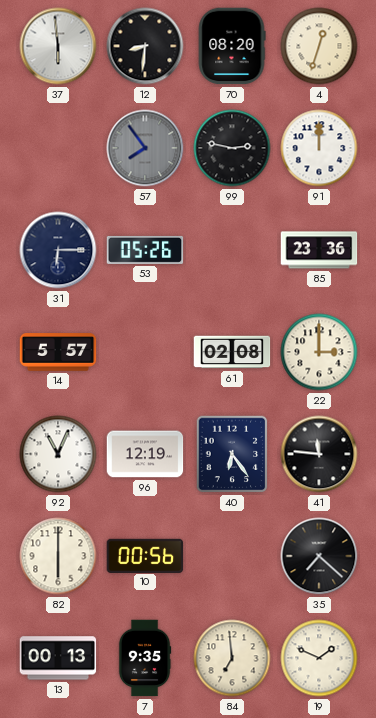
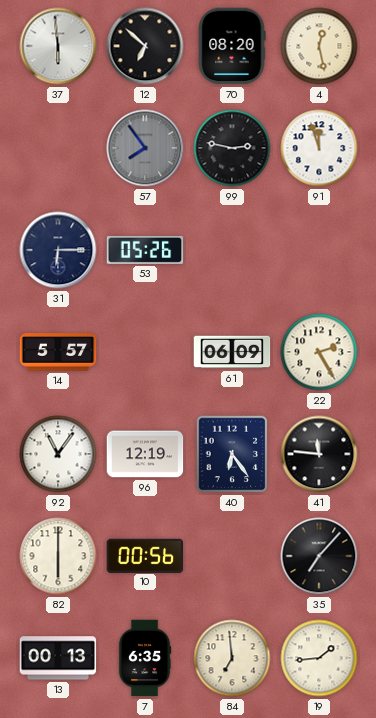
12: 8:31 -> 6:52
4: 12:33 -> 12:28
91: 12:00 -> 11:57
85: 23:36 -> none
61: 02:08 -> 06:09
22: 3:00 -> 2:25
92: 11:04 -> 11:06
35: 7:22 -> 7:07
7: 9:35 -> 6:35
19: 1:49 -> 1:44
